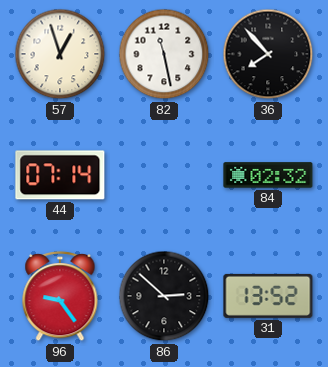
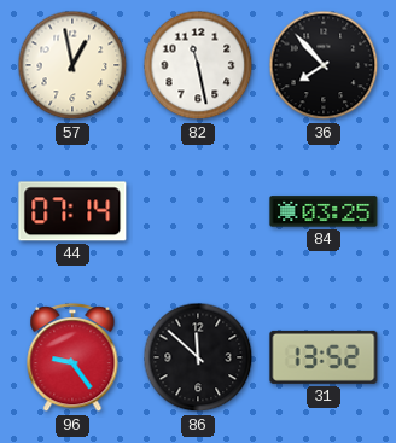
57: 12:57 -> 12:58
84: 02:32 -> 03:25
86: 2:52 -> 11:52
